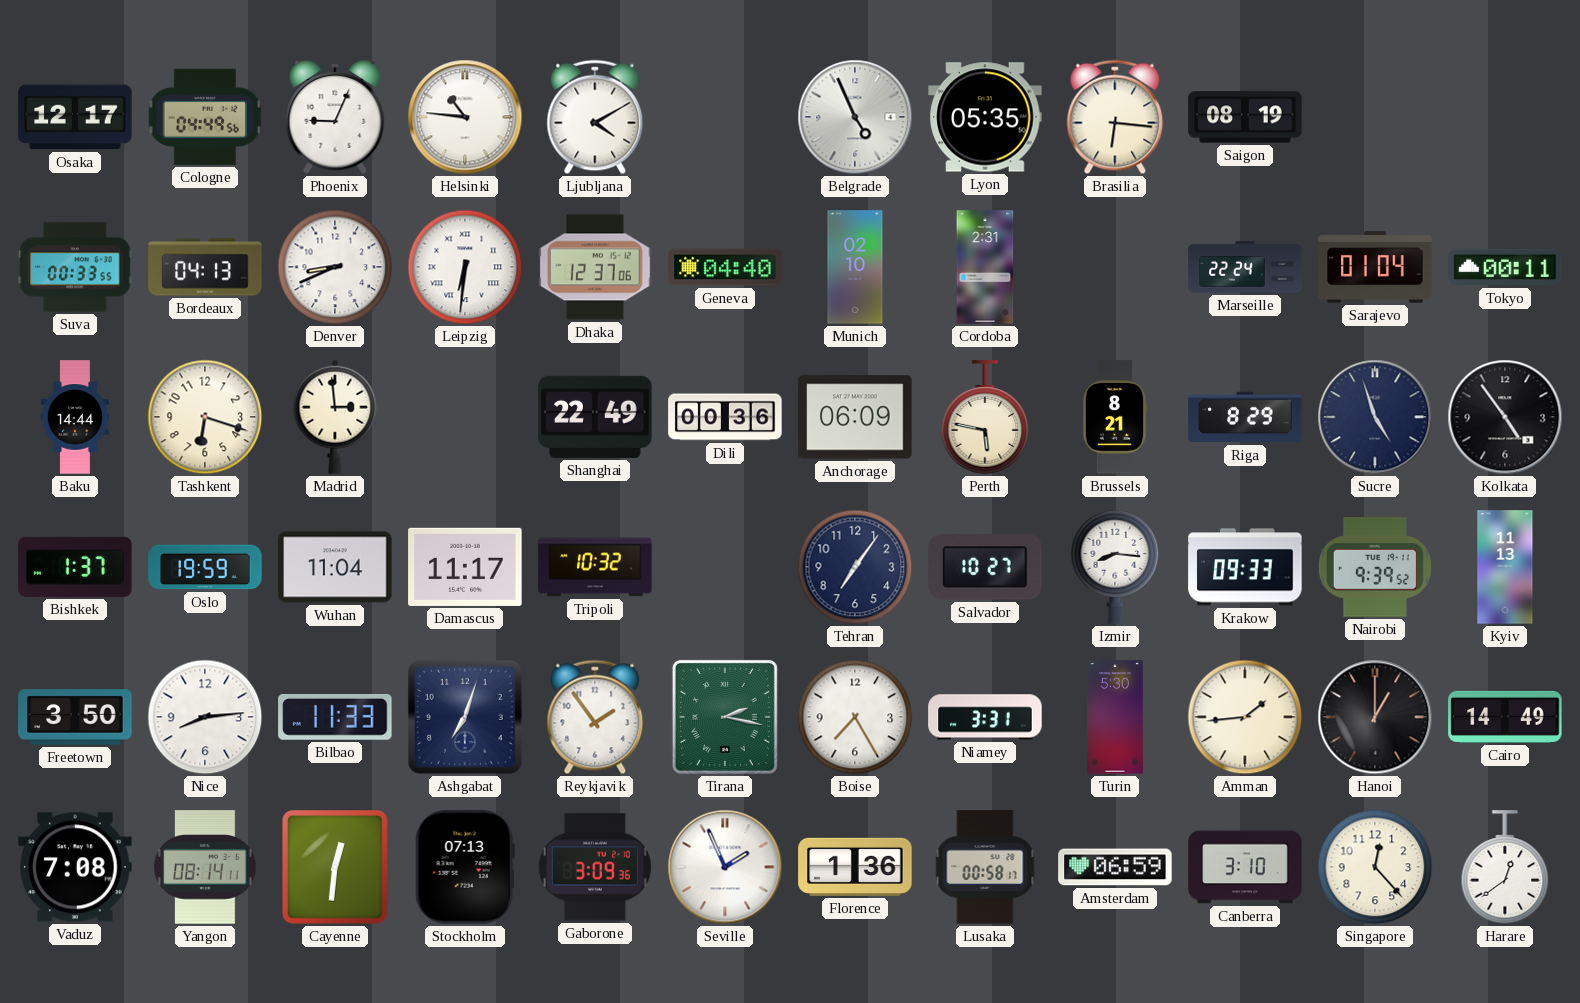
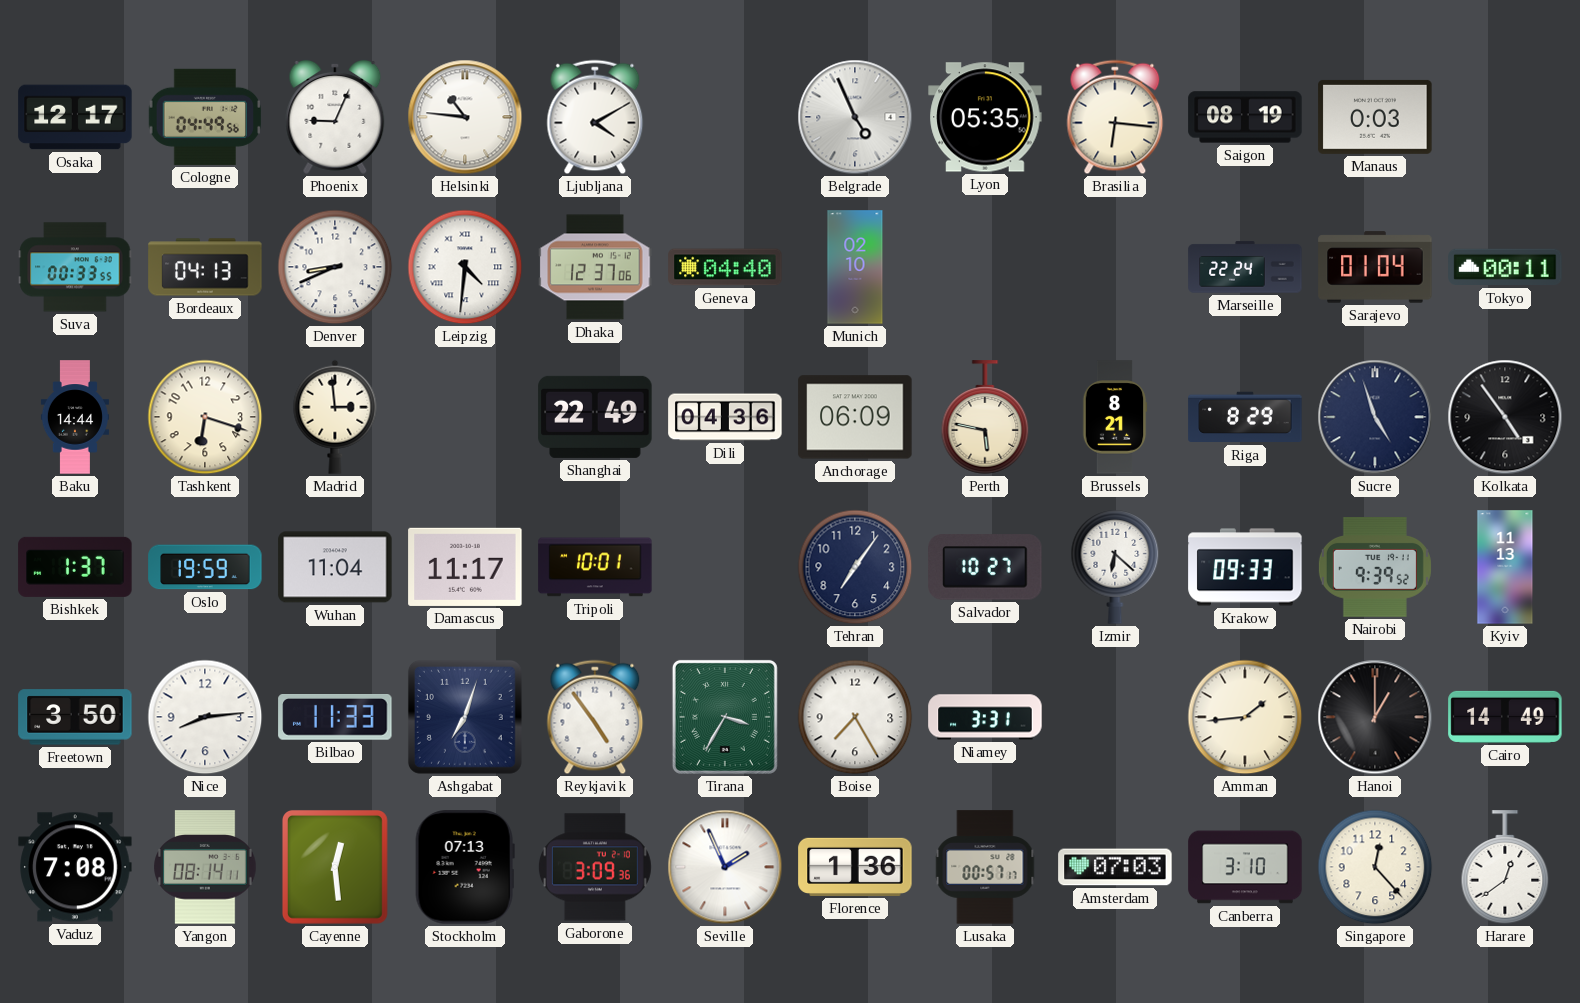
Manaus: none -> 0:03
Leipzig: 6:31 -> 4:31
Cordoba: 2:31 -> none
Dili: 00:36 -> 04:36
Tripoli: 10:32 -> 10:01
Izmir: 8:16 -> 6:22
Reykjavik: 1:54 -> 4:54
Tirana: 2:17 -> 3:35
Turin: 5:30 -> none
Cayenne: 12:31 -> 12:29
Lusaka: 00:58 -> 00:57
Amsterdam: 06:59 -> 07:03
